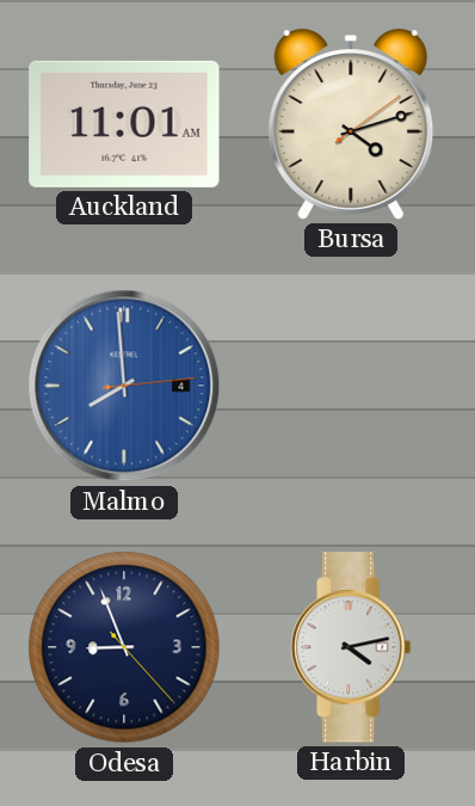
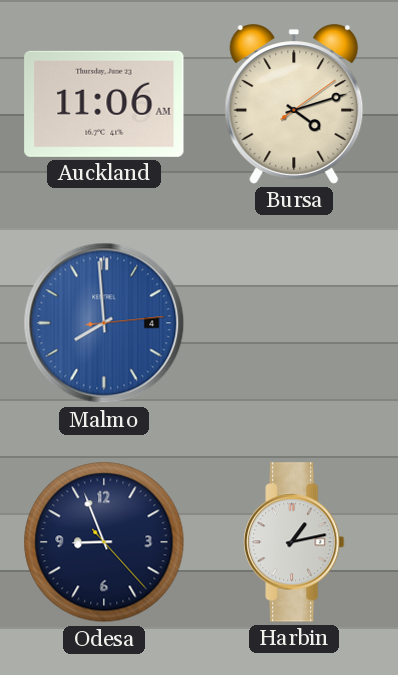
Auckland: 11:01 -> 11:06
Harbin: 4:13 -> 1:13
